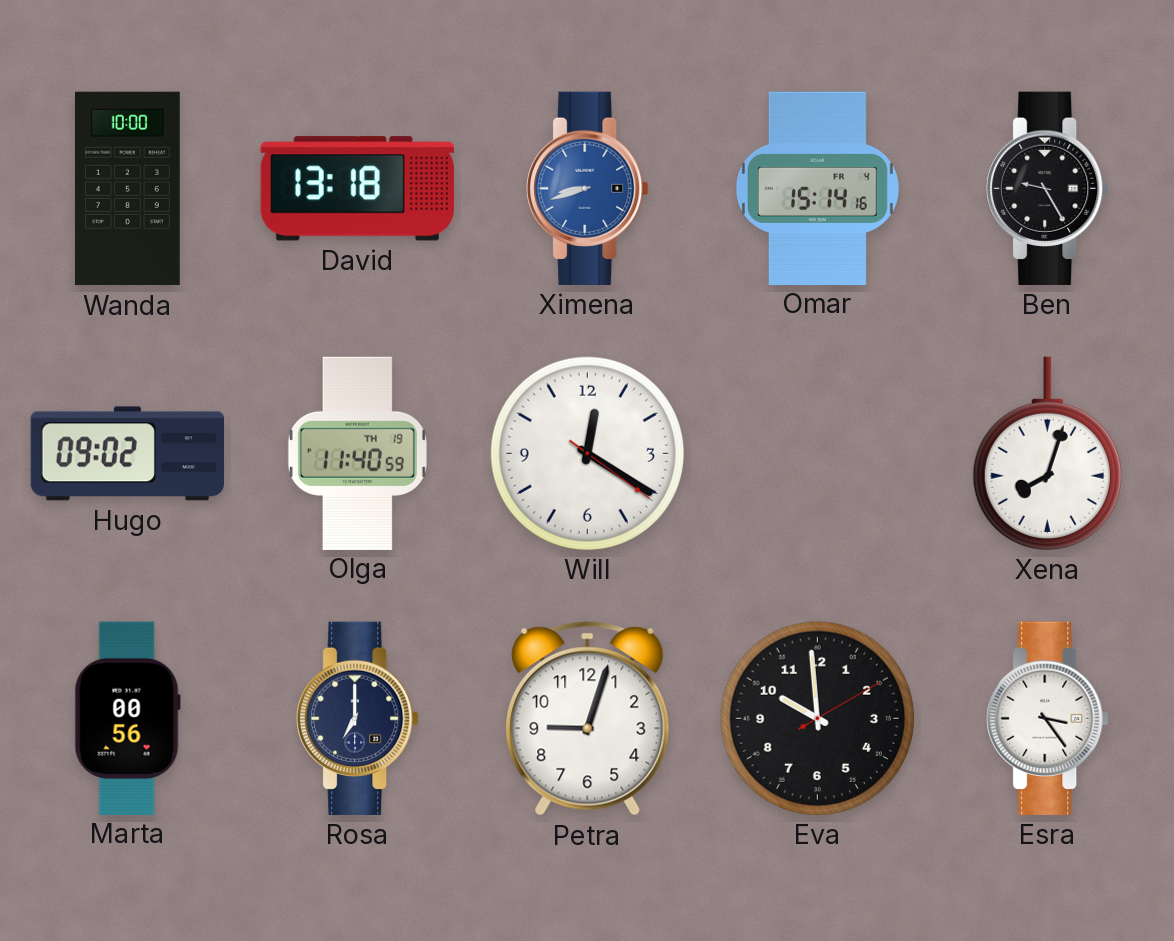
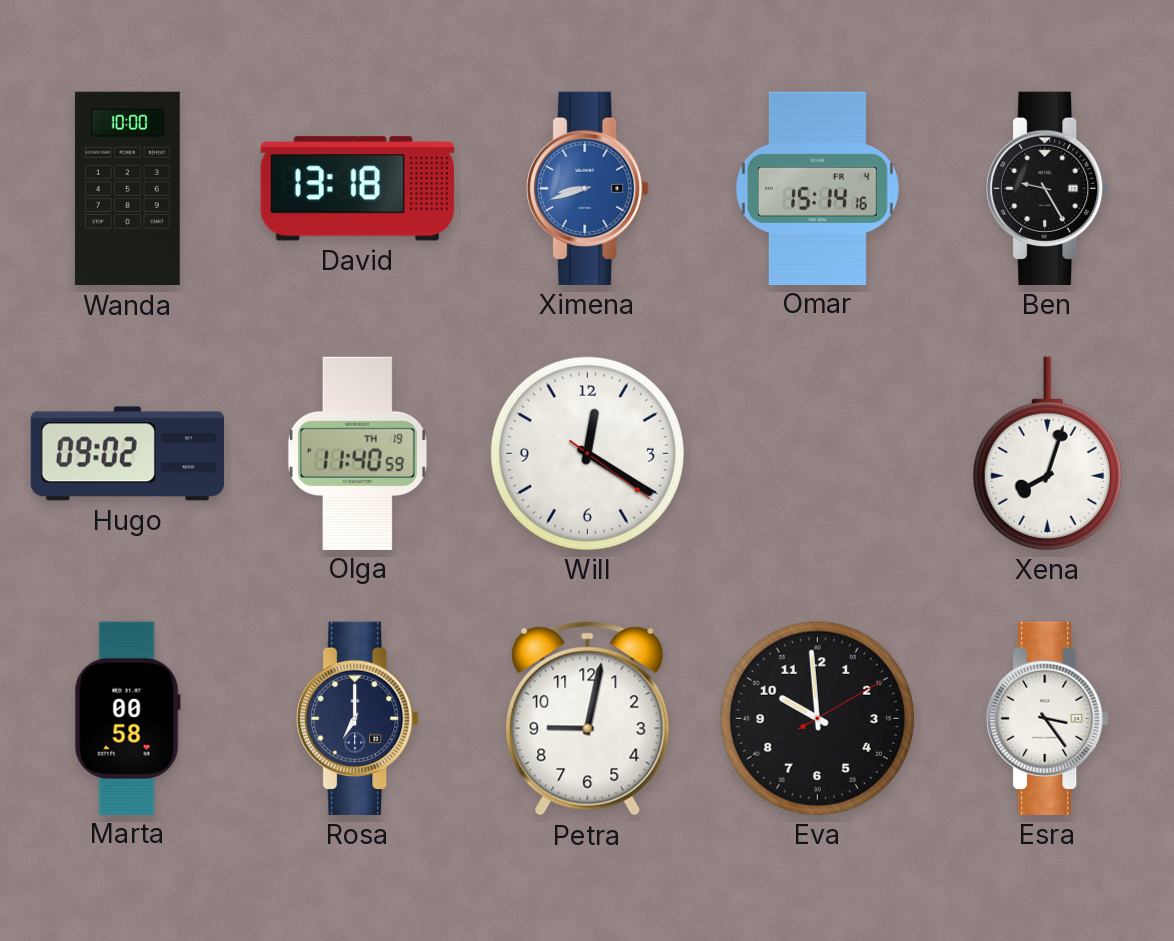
Marta: 00:56 -> 00:58
Petra: 9:03 -> 9:02
